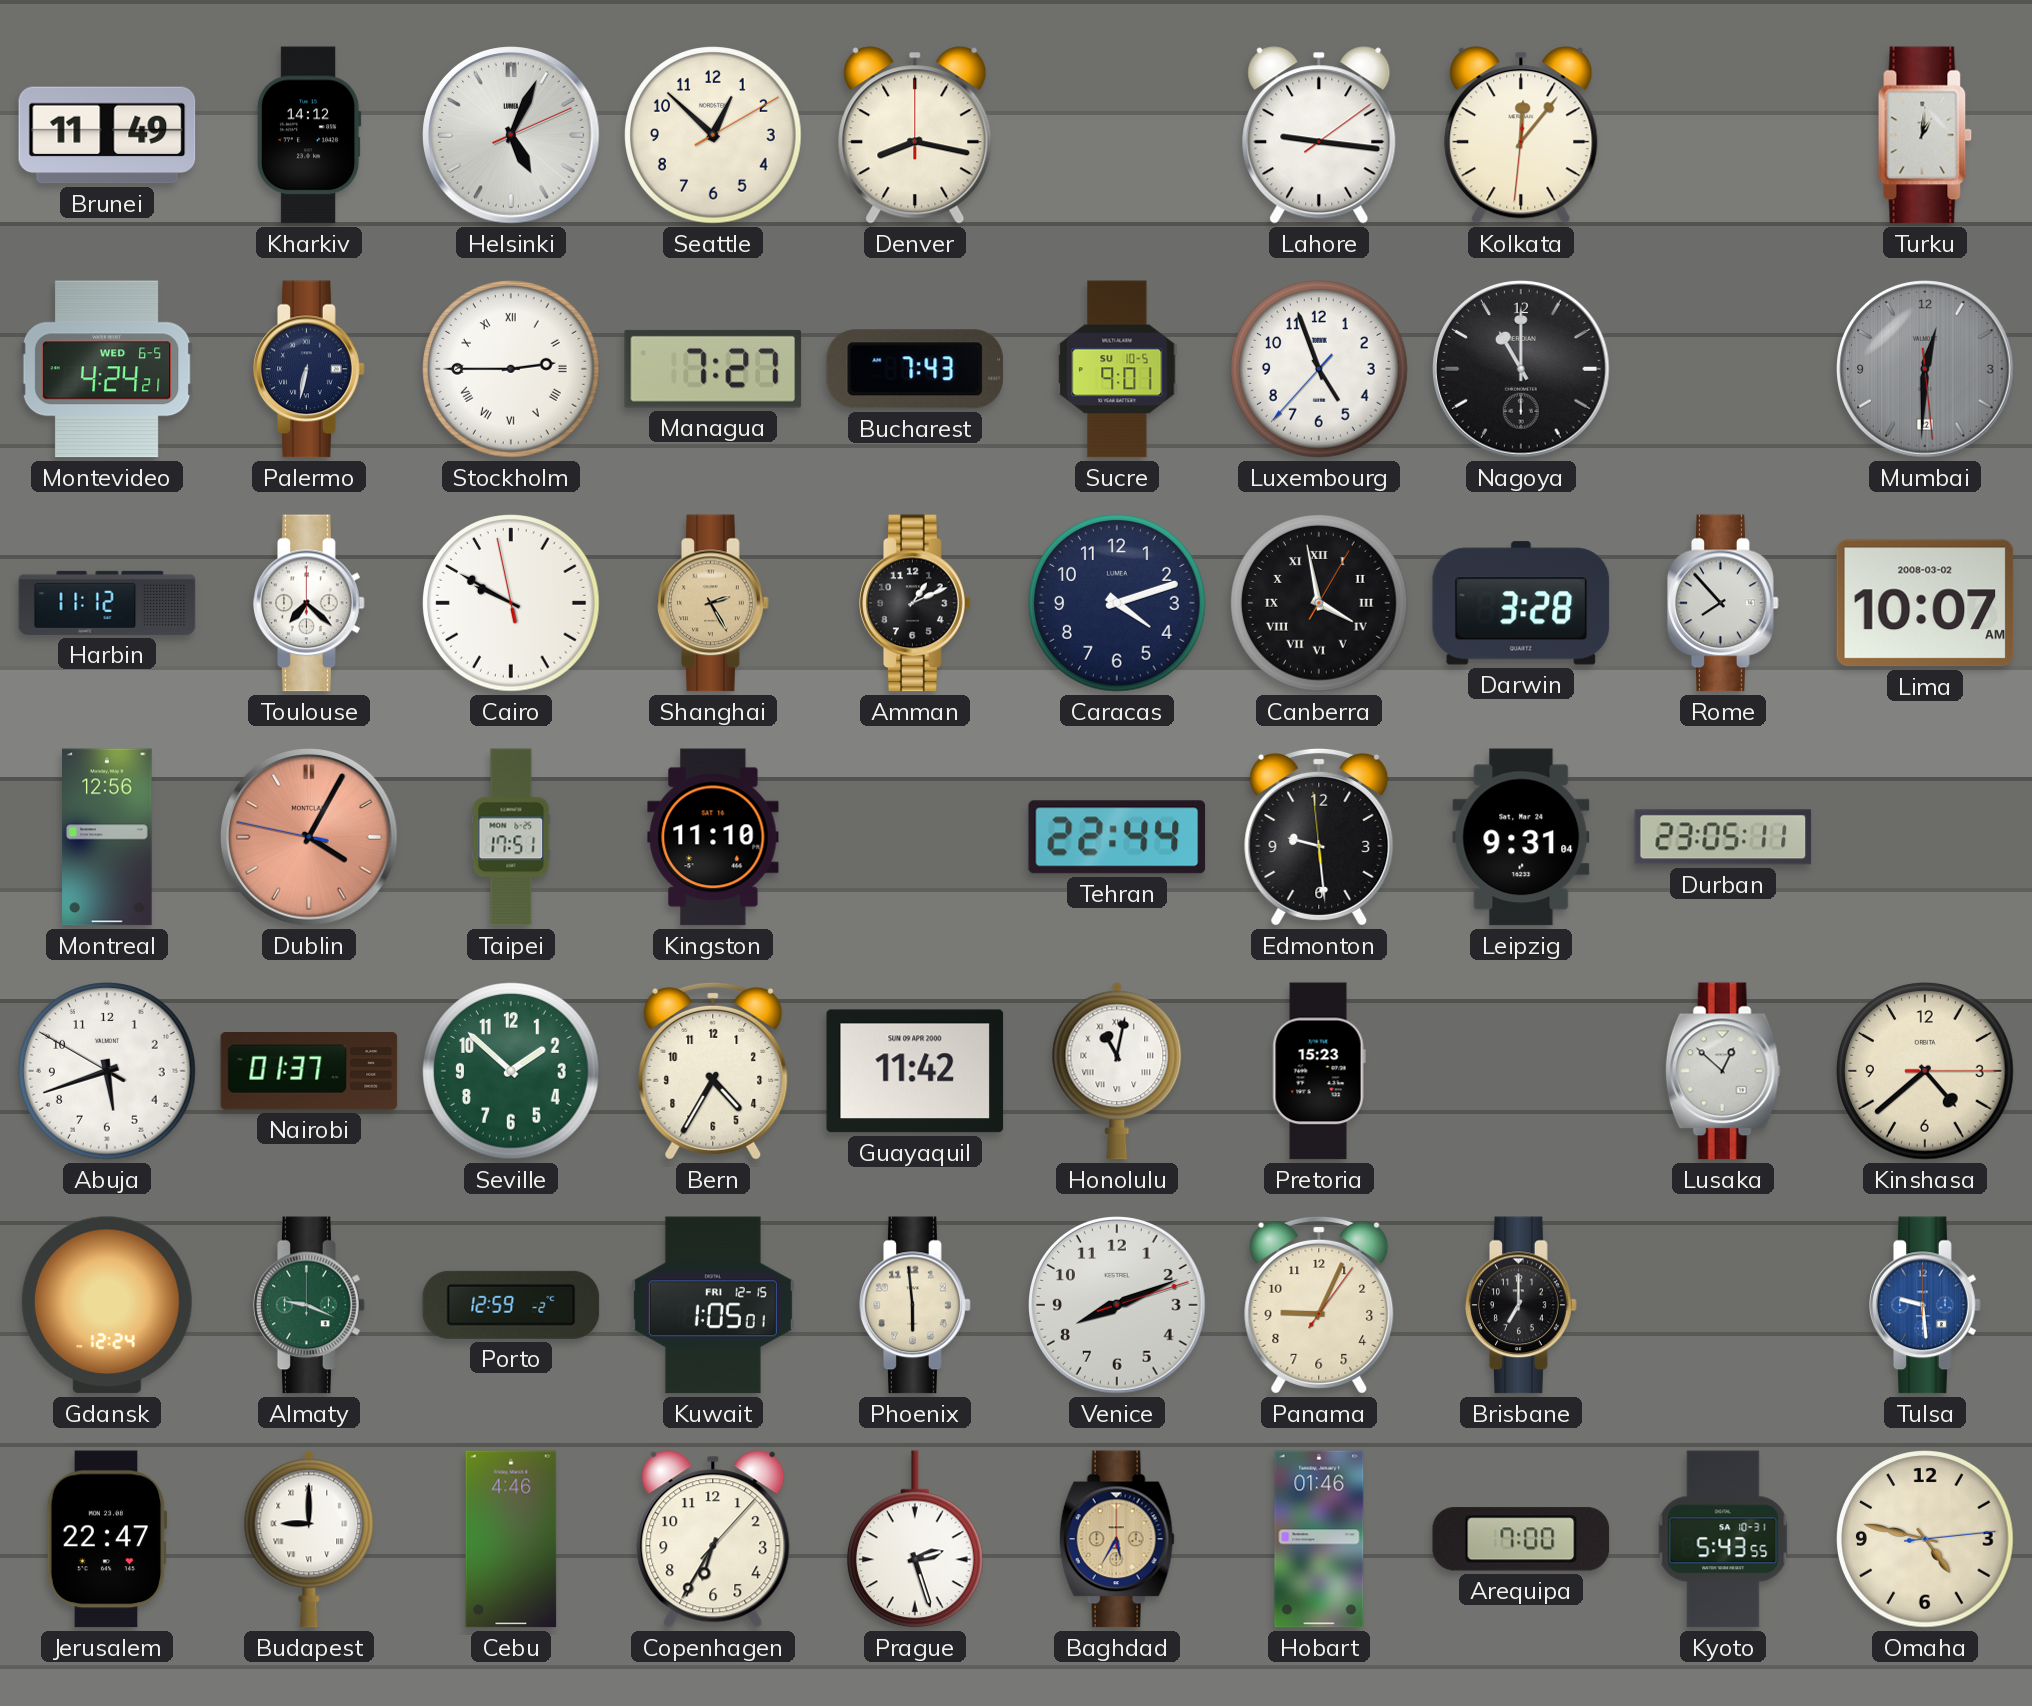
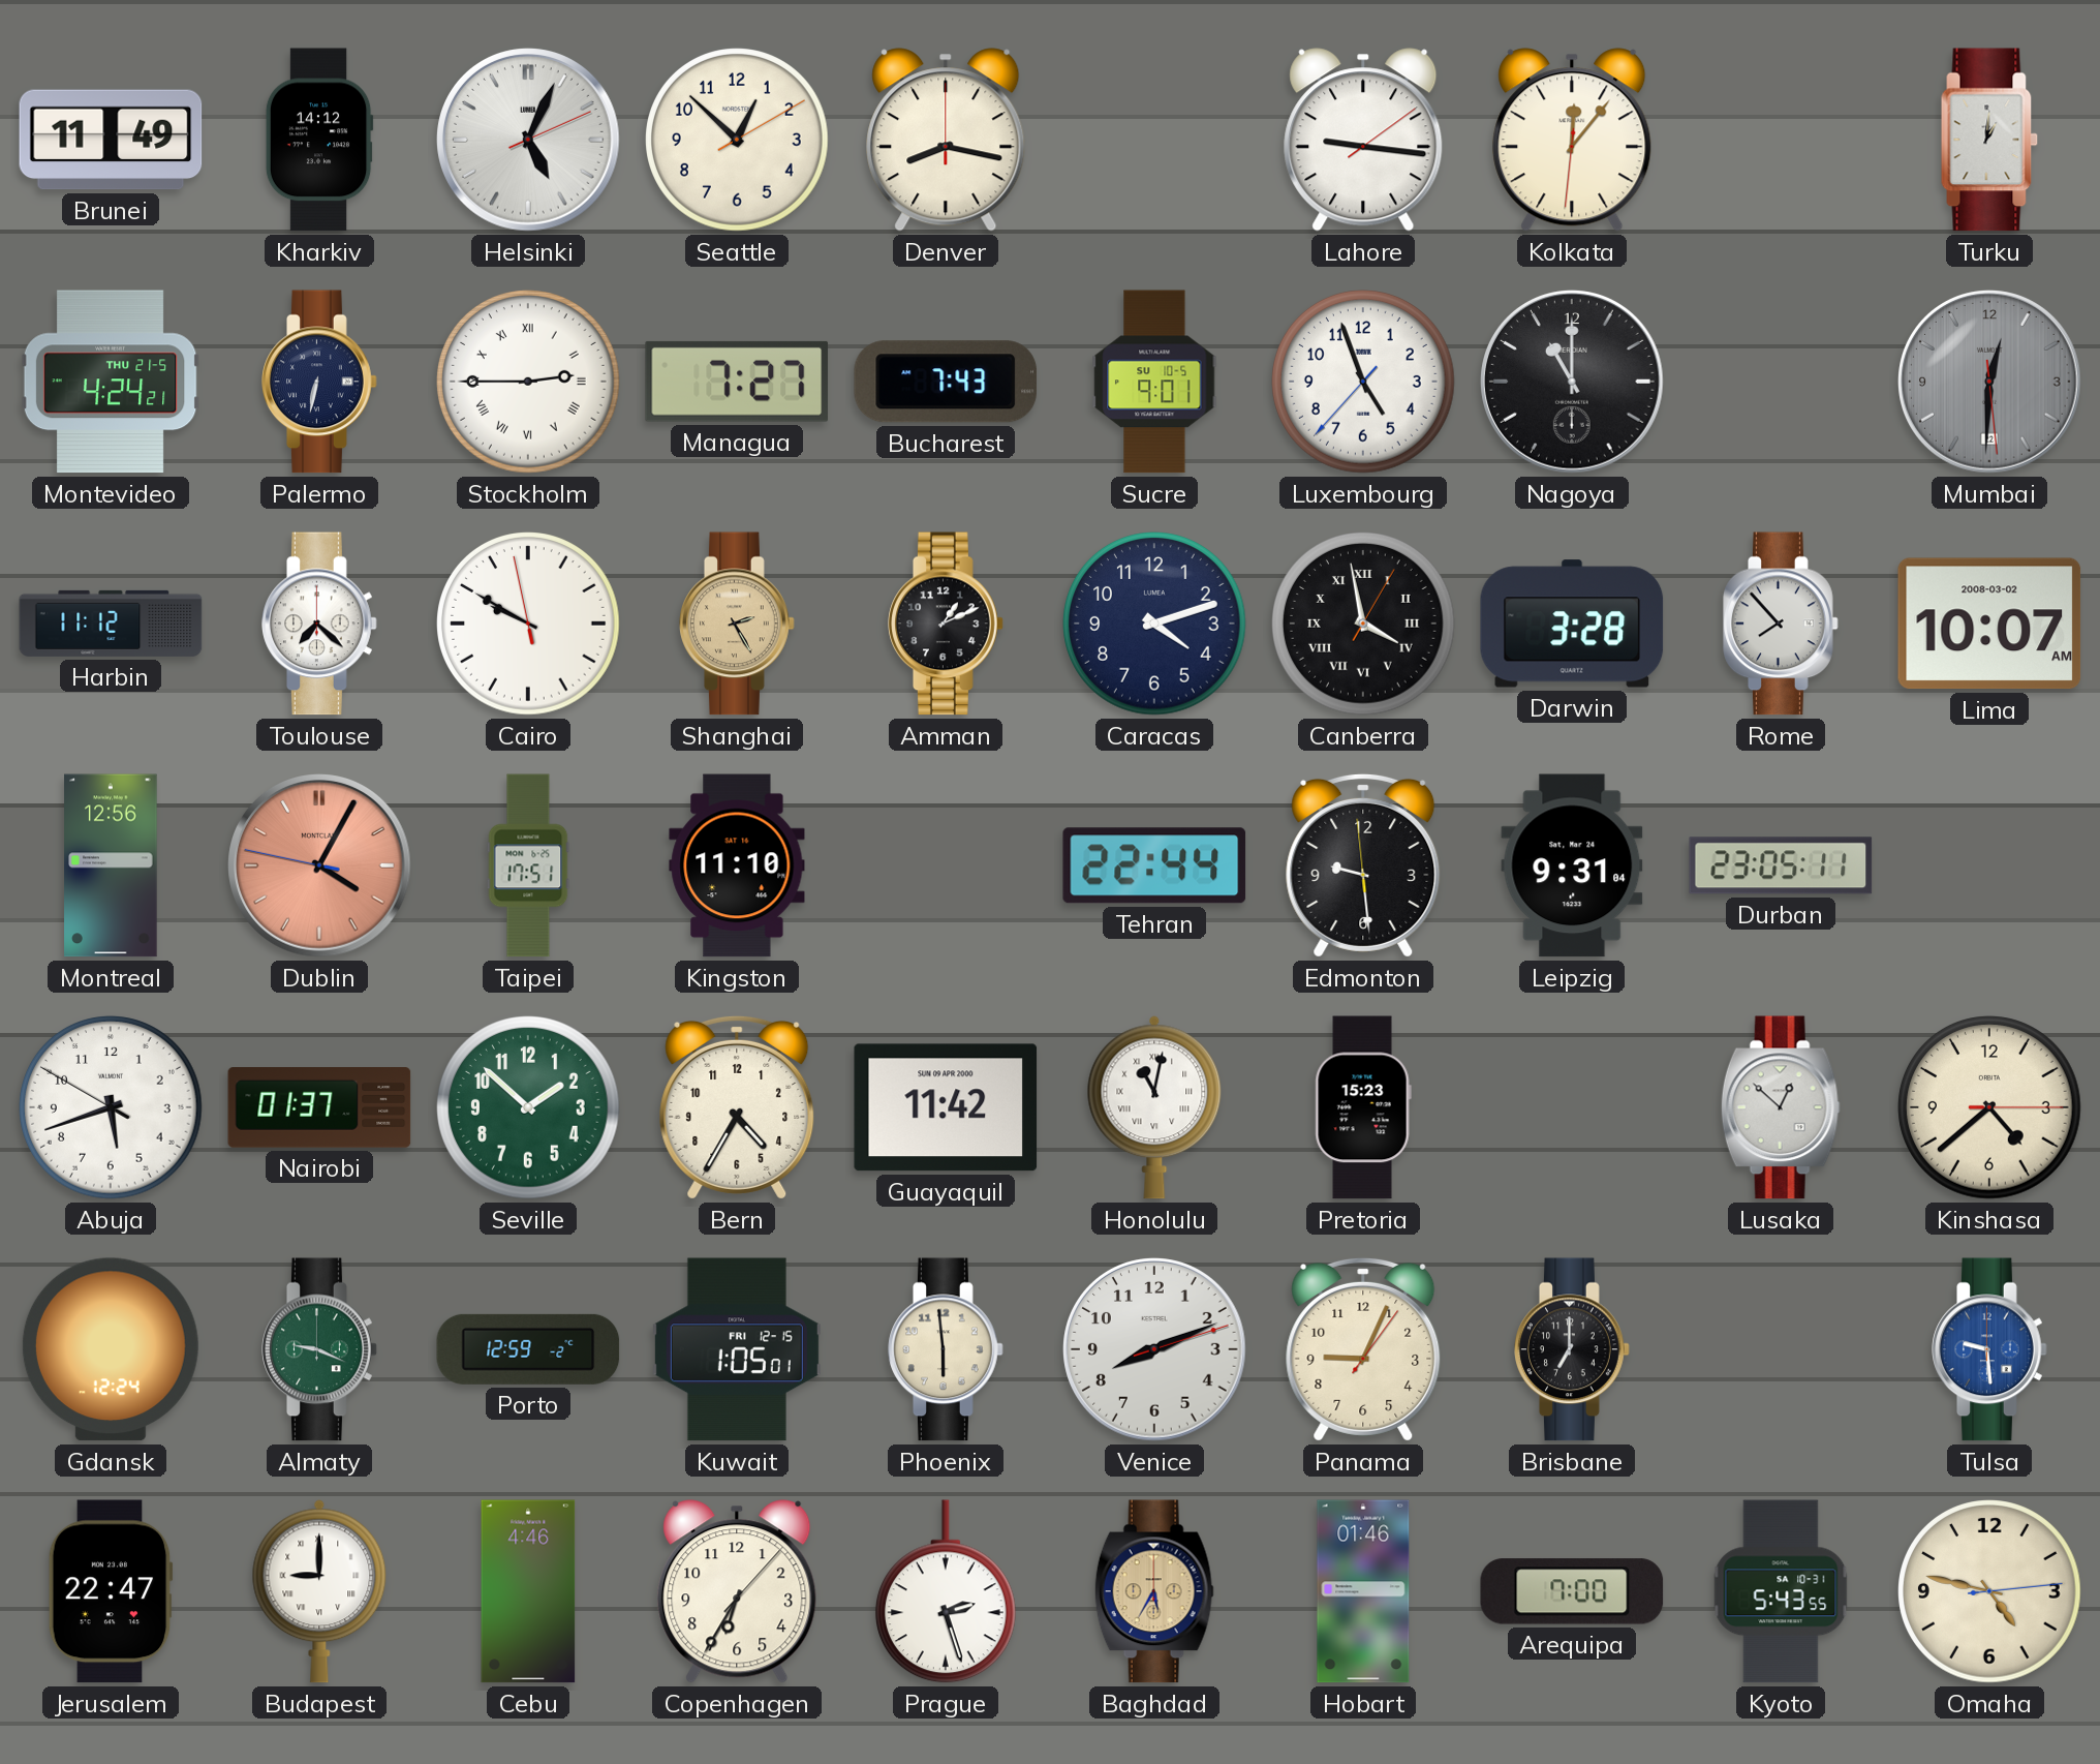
Montevideo date: WED 6-5 -> THU 21-5
